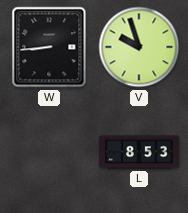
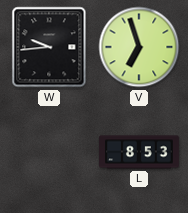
W: 8:44 -> 9:44
V: 9:57 -> 6:57
